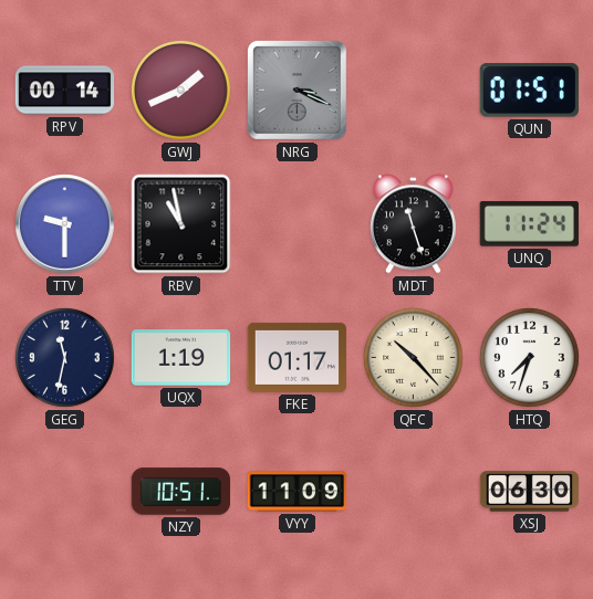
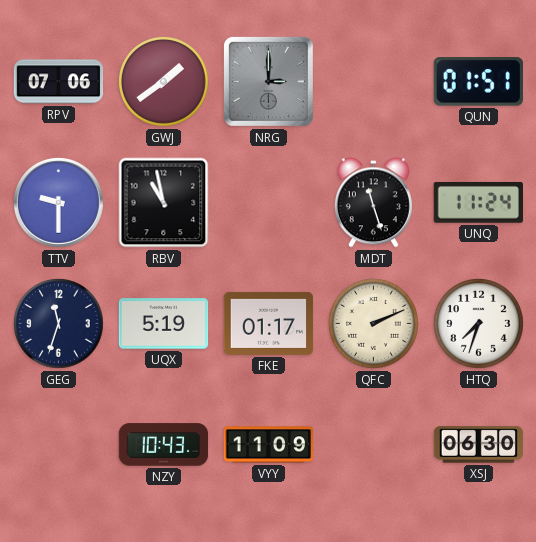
RPV: 00:14 -> 07:06
GWJ: 1:41 -> 1:39
NRG: 3:19 -> 3:00
GEG: 11:32 -> 11:33
UQX: 1:19 -> 5:19
QFC: 10:23 -> 2:11
NZY: 10:51 -> 10:43
